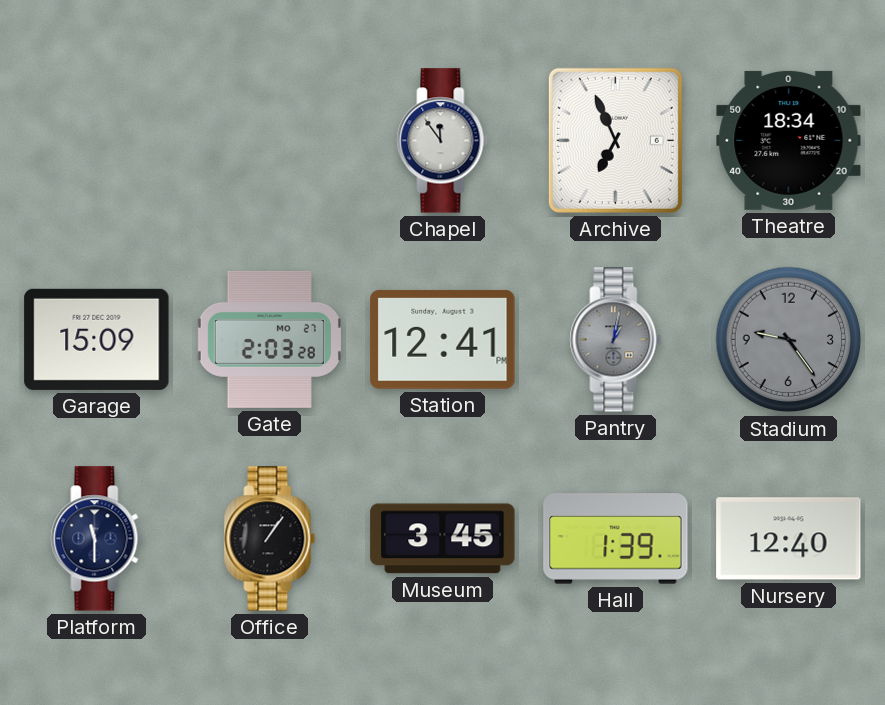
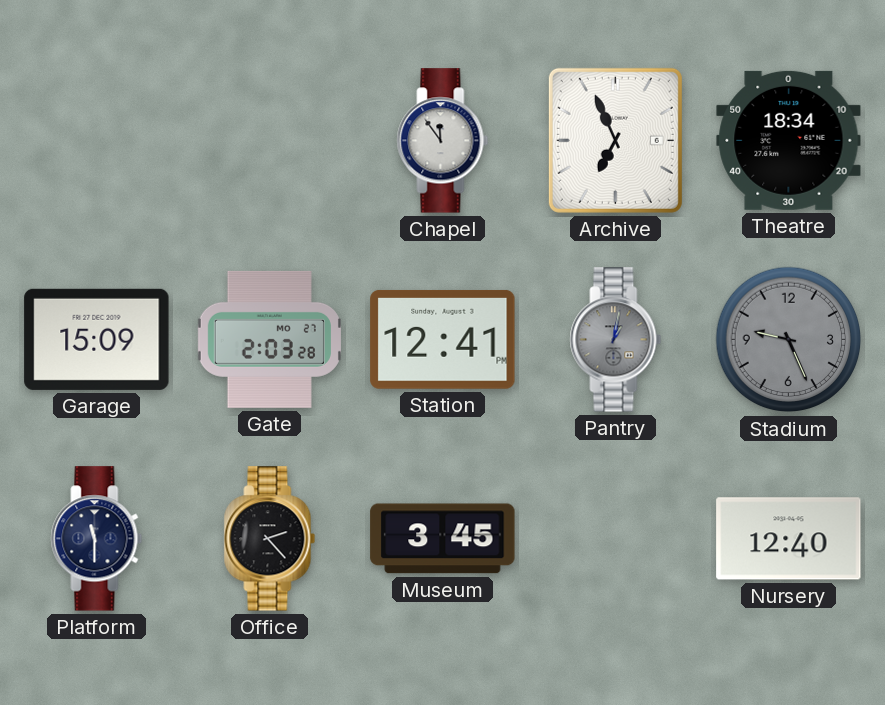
Stadium: 9:24 -> 9:26
Office: 1:06 -> 2:23
Hall: 1:39 -> none
